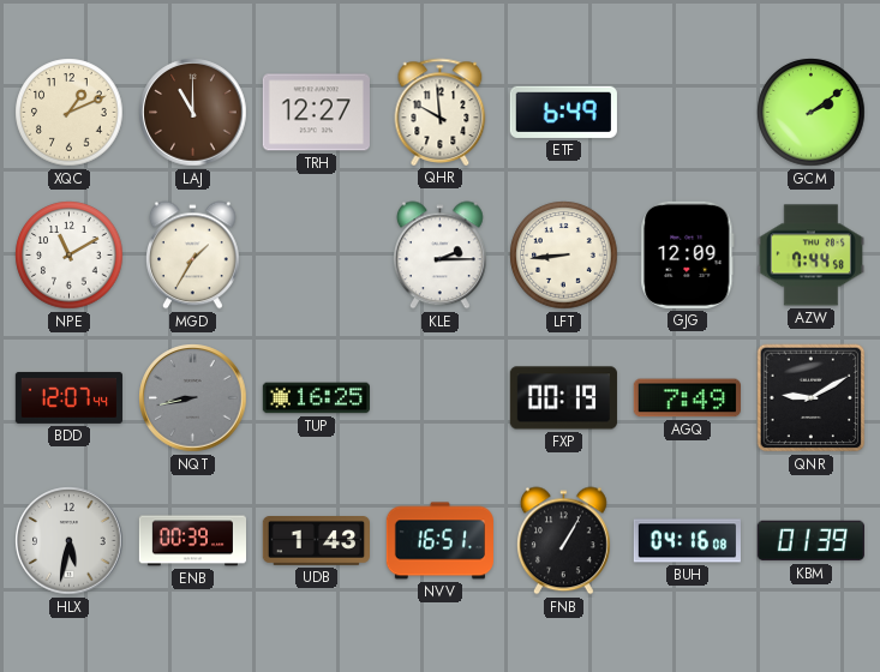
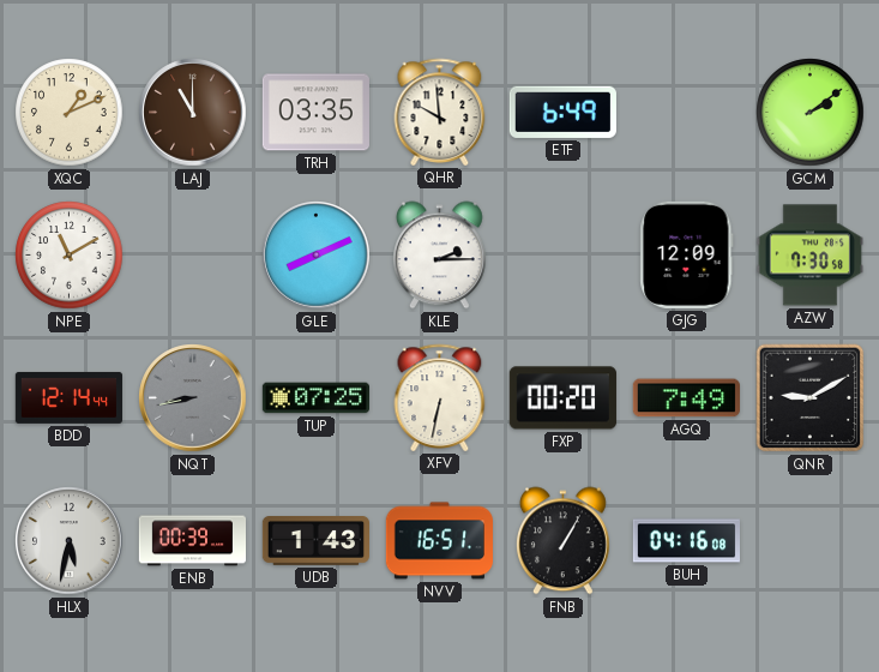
TRH: 12:27 -> 03:35
MGD: 1:35 -> none
GLE: none -> 8:11
LFT: 8:44 -> none
AZW: 7:44 -> 7:30
BDD: 12:07 -> 12:14
TUP: 16:25 -> 07:25
XFV: none -> 6:32
FXP: 00:19 -> 00:20
KBM: 01:39 -> none
